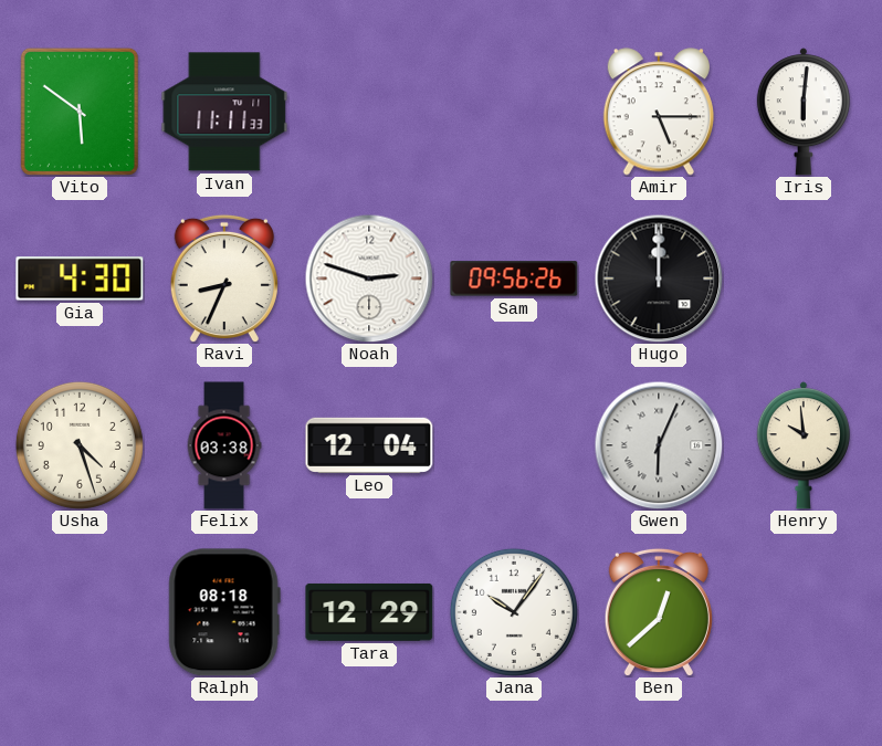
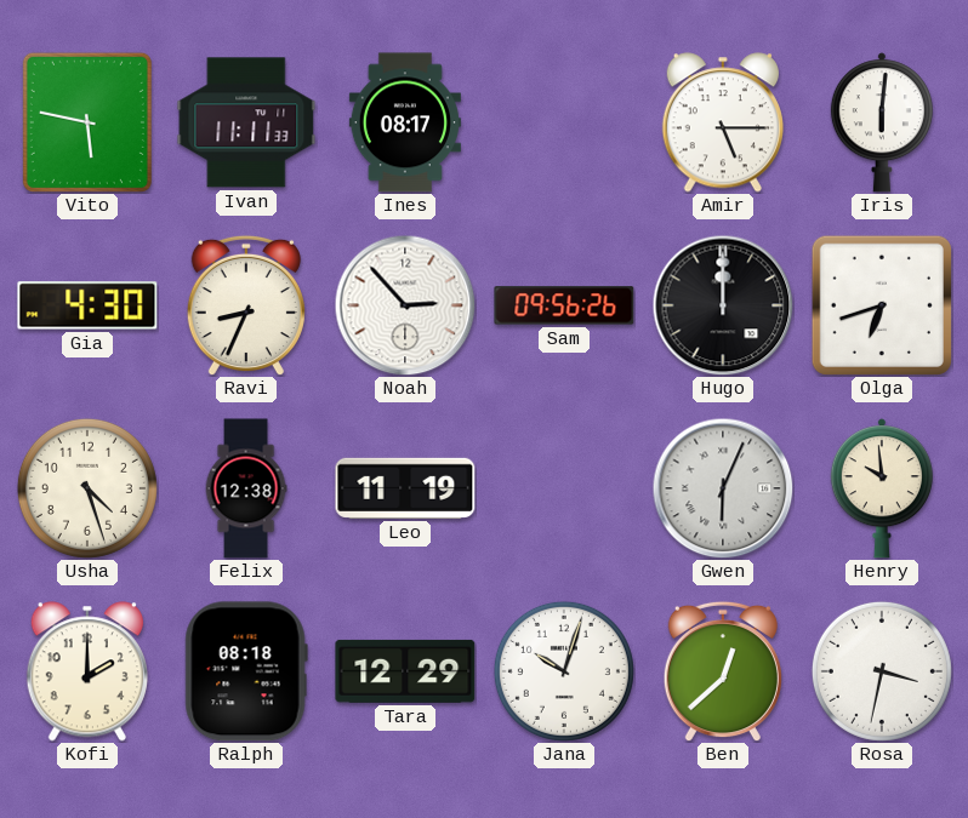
Vito: 5:51 -> 5:47
Ines: none -> 08:17
Noah: 2:48 -> 2:53
Olga: none -> 6:42
Felix: 03:38 -> 12:38
Leo: 12:04 -> 11:19
Kofi: none -> 2:00
Jana: 10:06 -> 10:03
Rosa: none -> 3:32
